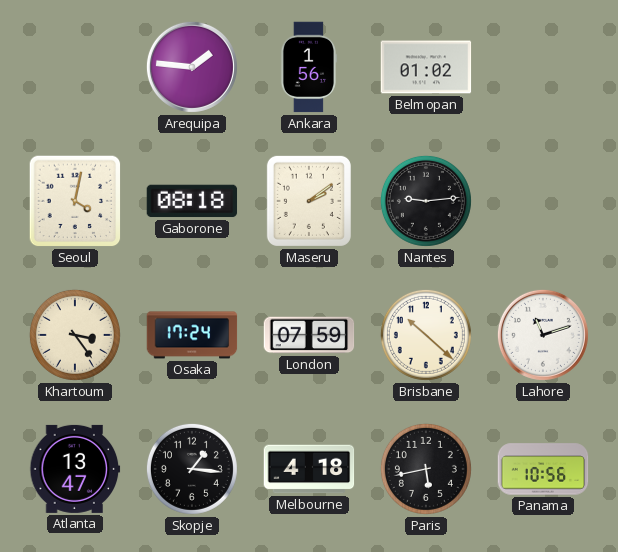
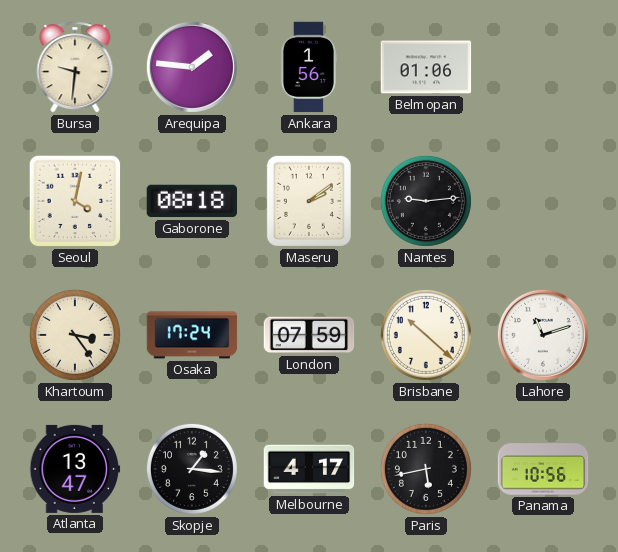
Bursa: none -> 9:31
Belmopan: 01:02 -> 01:06
Melbourne: 4:18 -> 4:17
